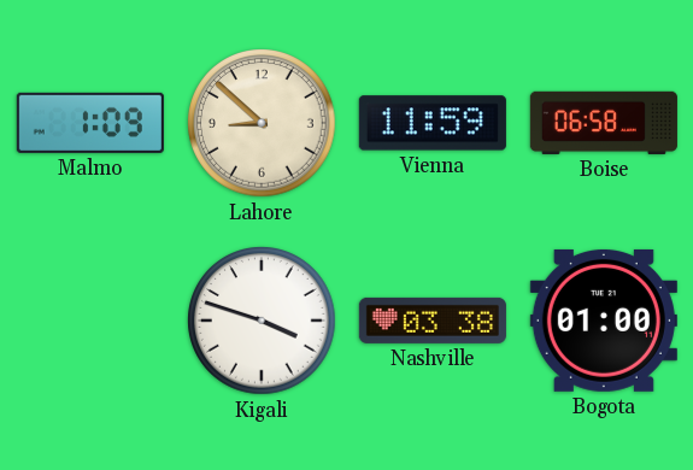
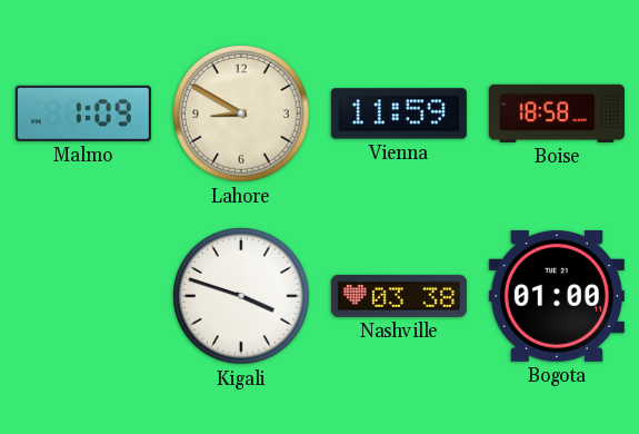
Lahore: 8:52 -> 8:50
Boise: 06:58 -> 18:58
